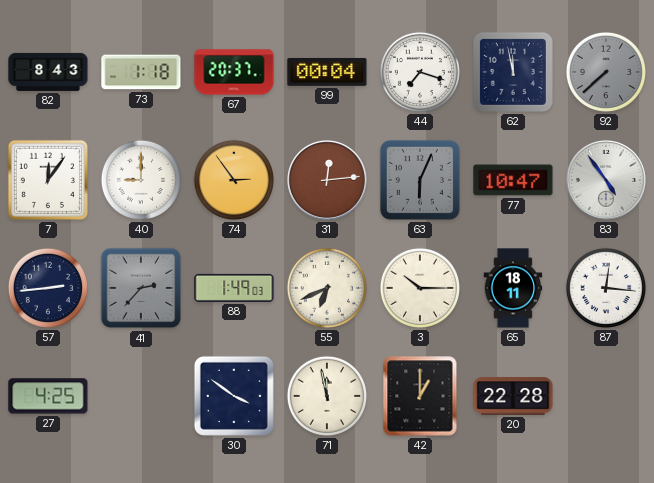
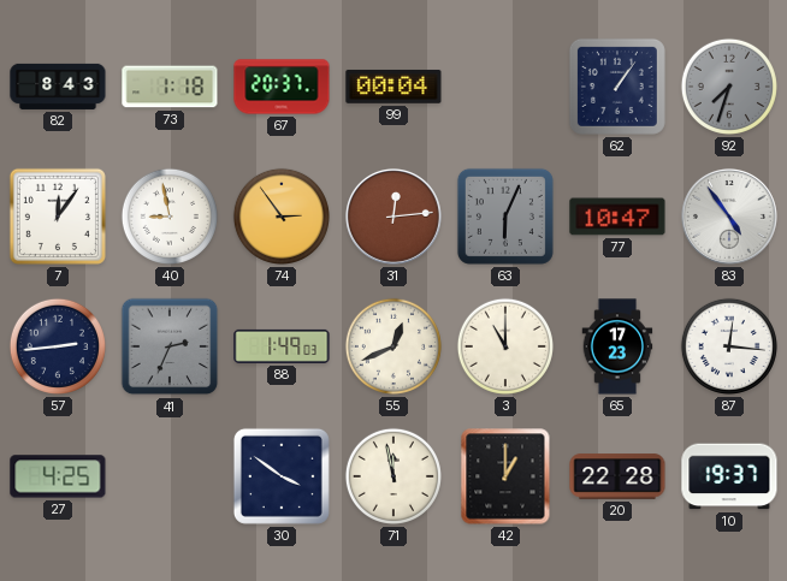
44: 7:18 -> none
62: 11:58 -> 1:06
92: 7:38 -> 7:33
40: 9:00 -> 8:58
41: 2:37 -> 2:34
55: 6:41 -> 12:41
3: 10:15 -> 11:00
65: 18:11 -> 17:23
10: none -> 19:37
